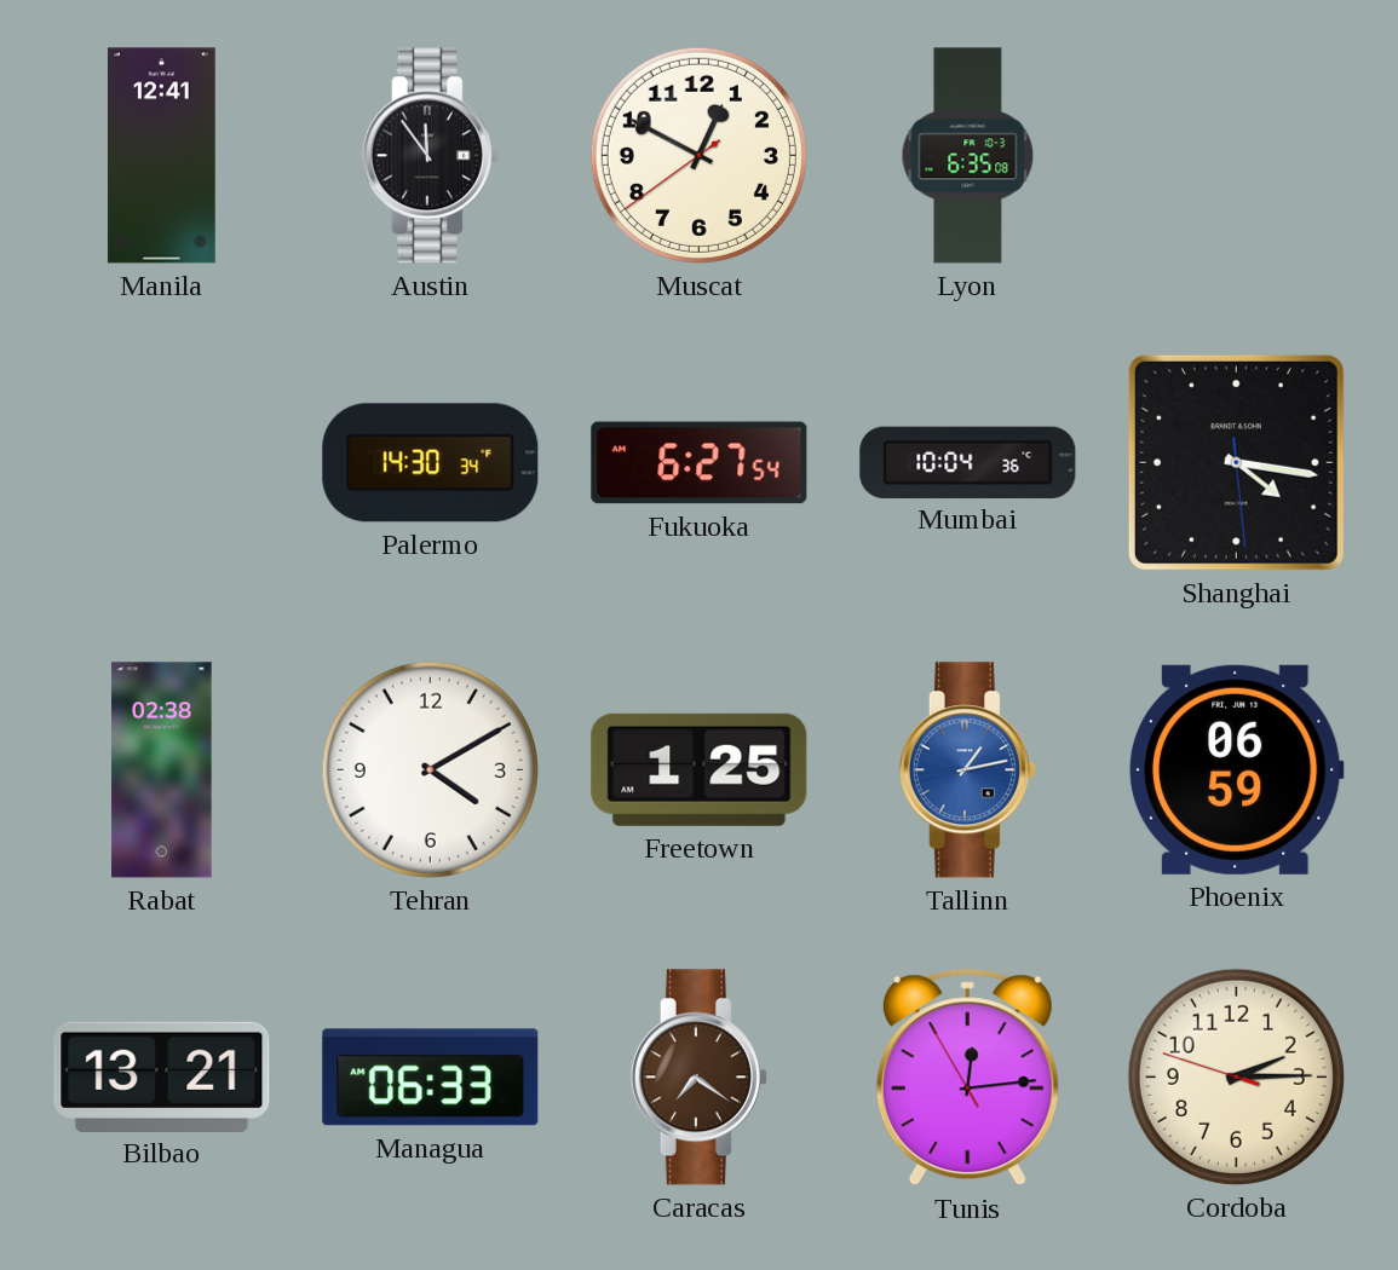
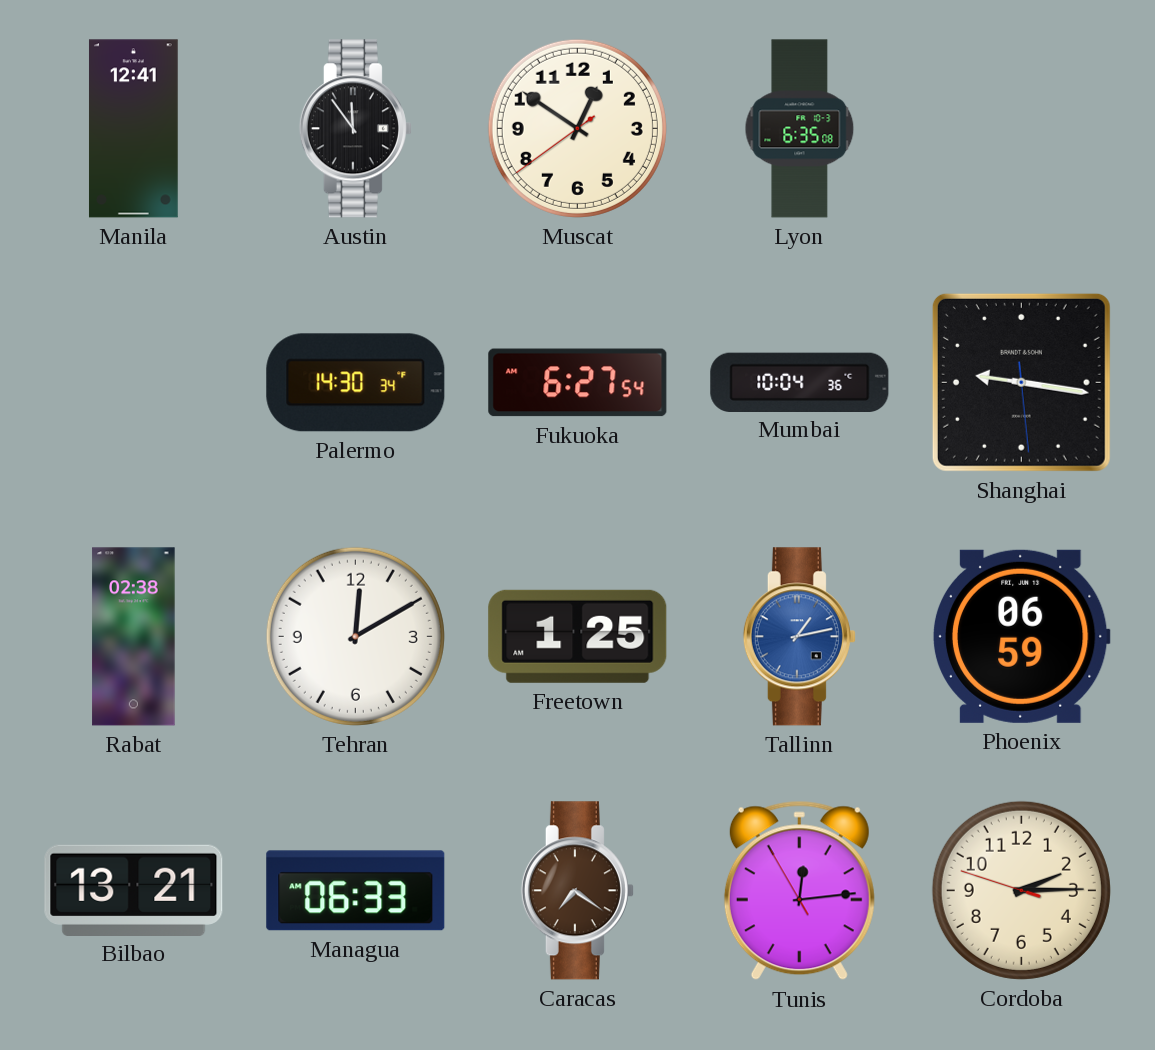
Muscat: 12:49 -> 12:50
Shanghai: 4:16 -> 9:16
Tehran: 4:10 -> 12:10
